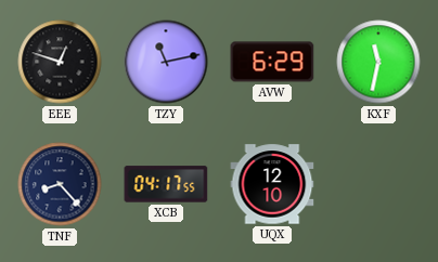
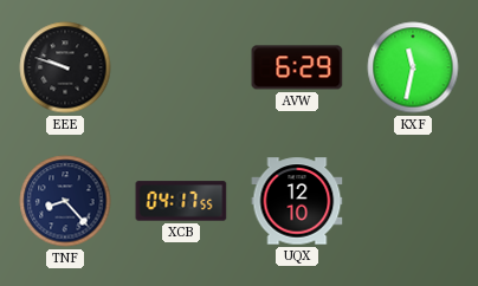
EEE: 12:48 -> 9:48
TZY: 11:13 -> none
